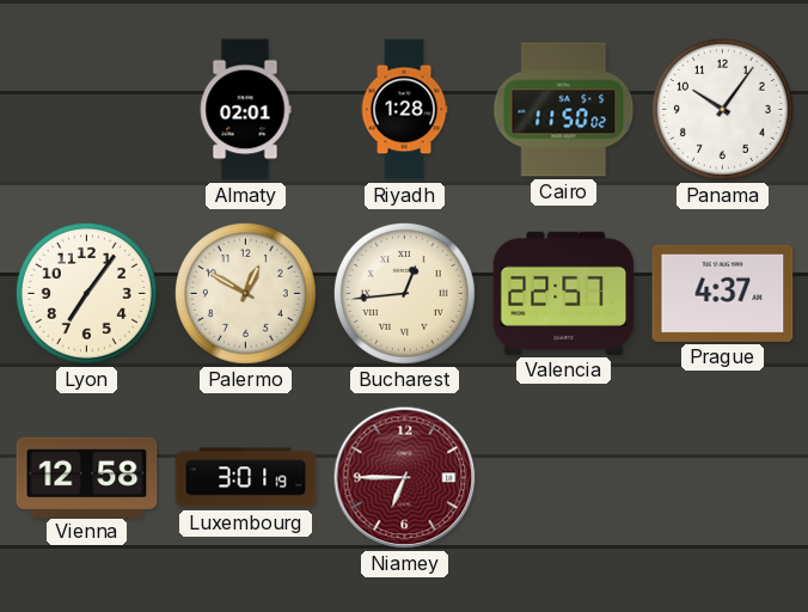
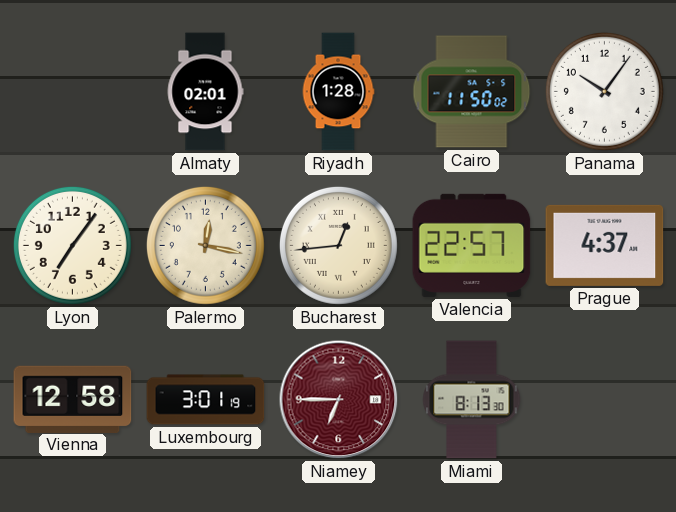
Palermo: 12:50 -> 12:17
Miami: none -> 8:13
